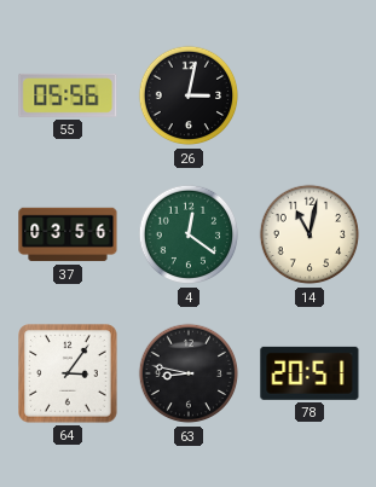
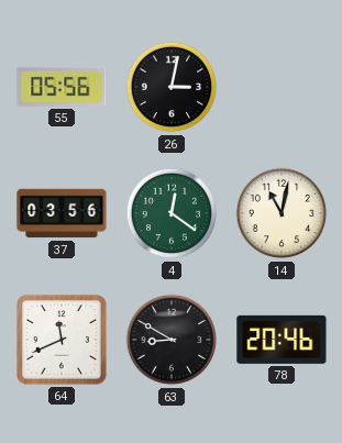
64: 3:06 -> 11:41
63: 8:47 -> 8:50
78: 20:51 -> 20:46
